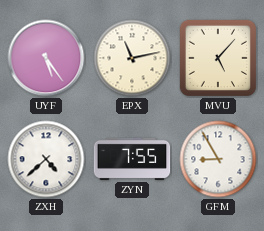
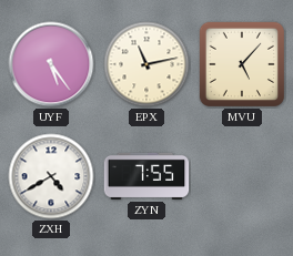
ZXH: 4:38 -> 4:40
GFM: 8:55 -> none
